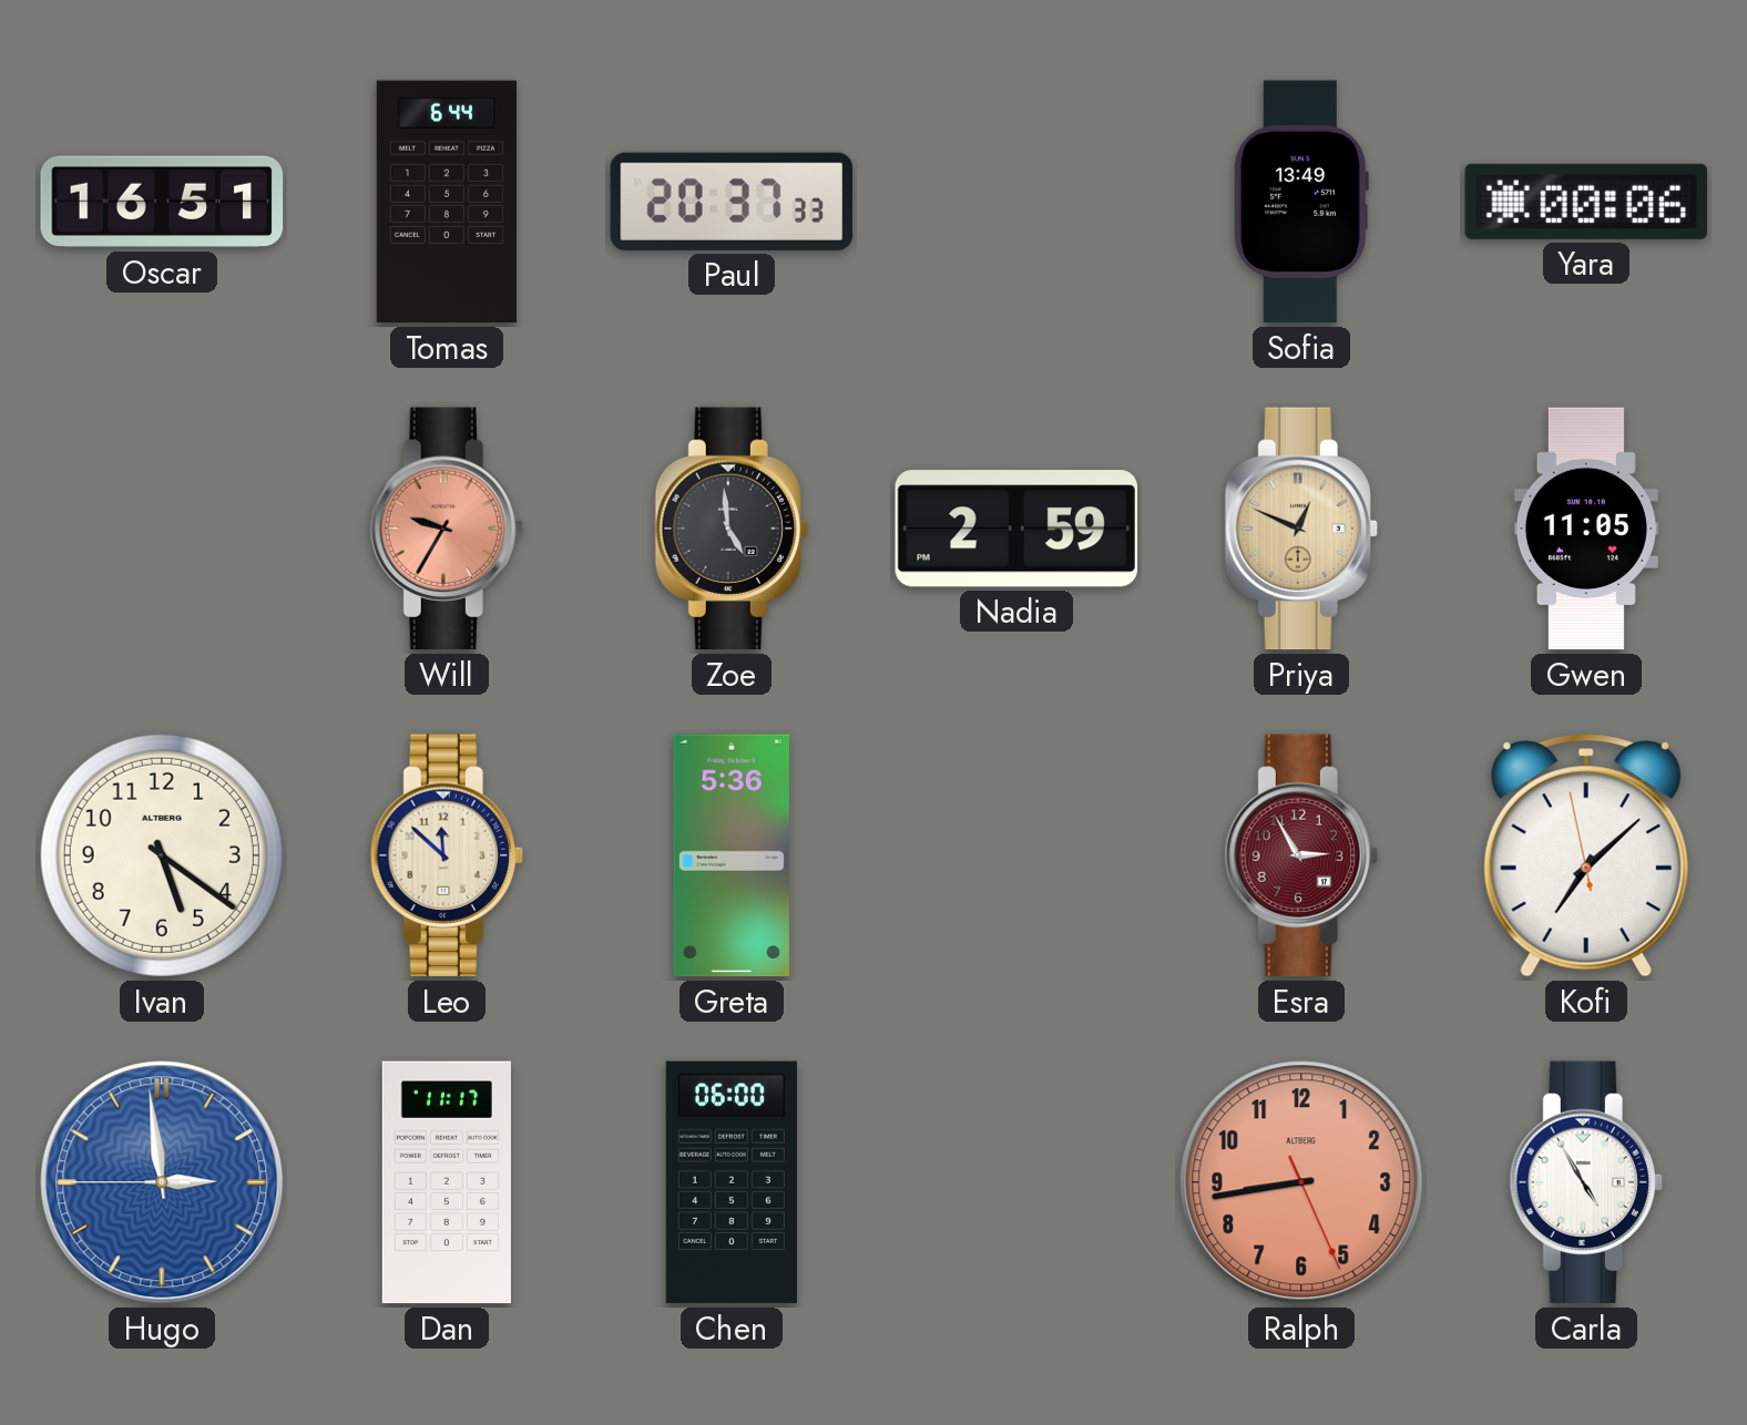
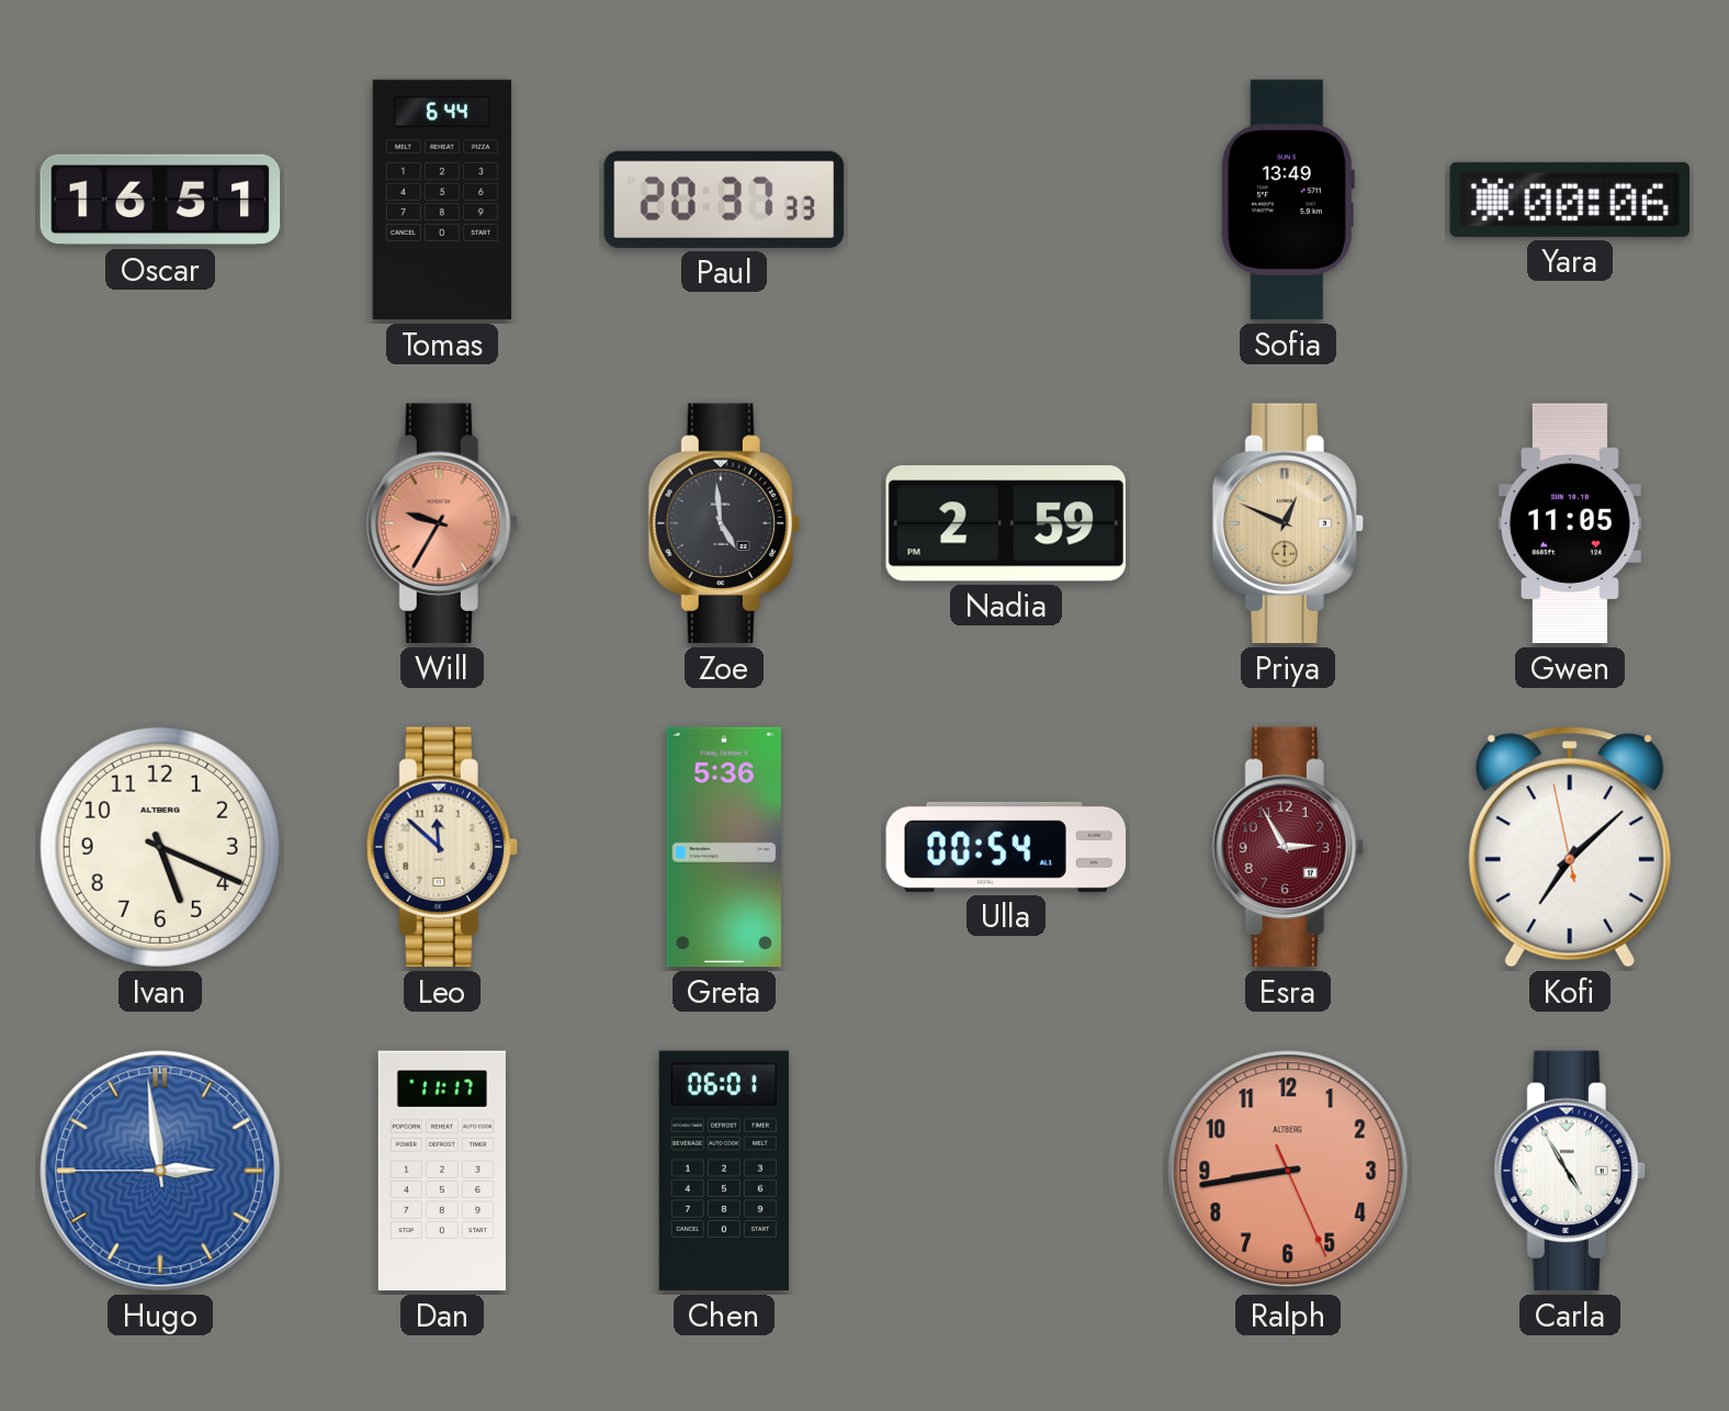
Ivan: 5:21 -> 5:19
Ulla: none -> 00:54
Chen: 06:00 -> 06:01
